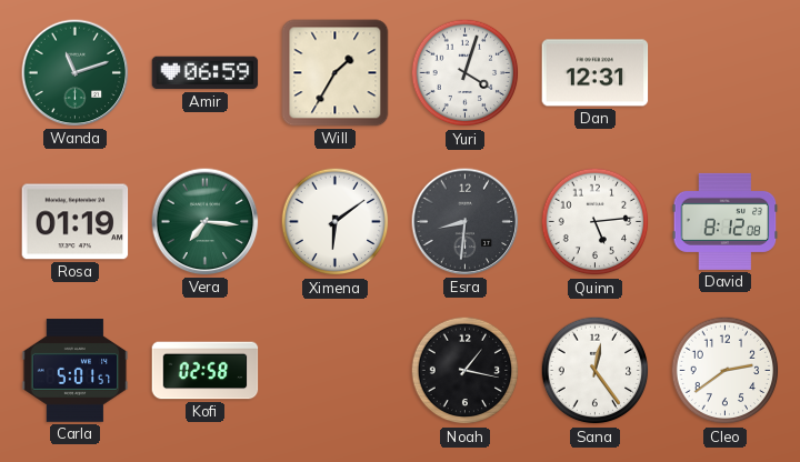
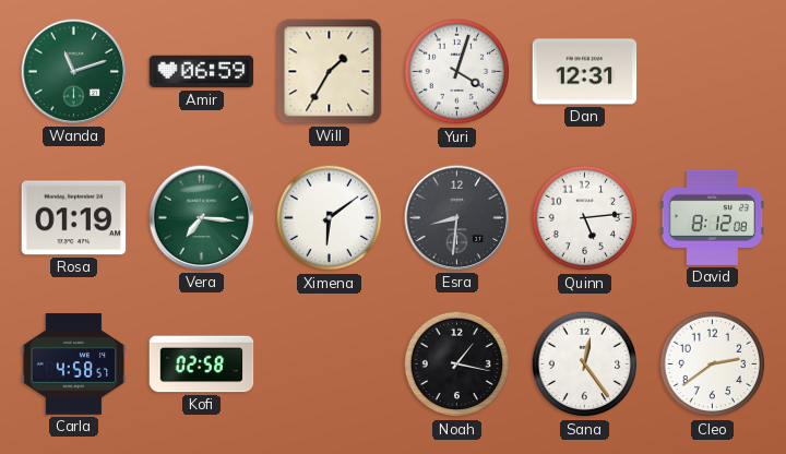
Carla: 5:01 -> 4:58
